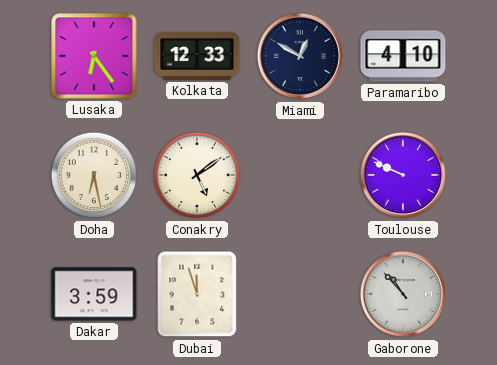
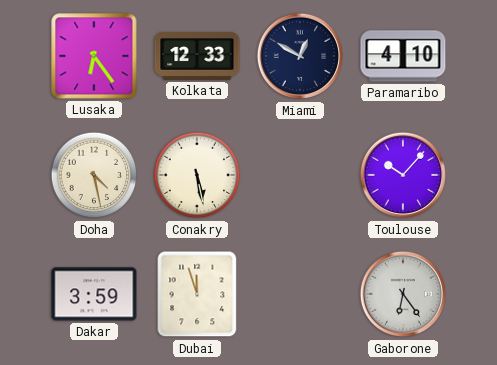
Doha: 6:28 -> 4:28
Conakry: 5:09 -> 5:28
Toulouse: 9:49 -> 10:07
Gaborone: 10:53 -> 6:24
